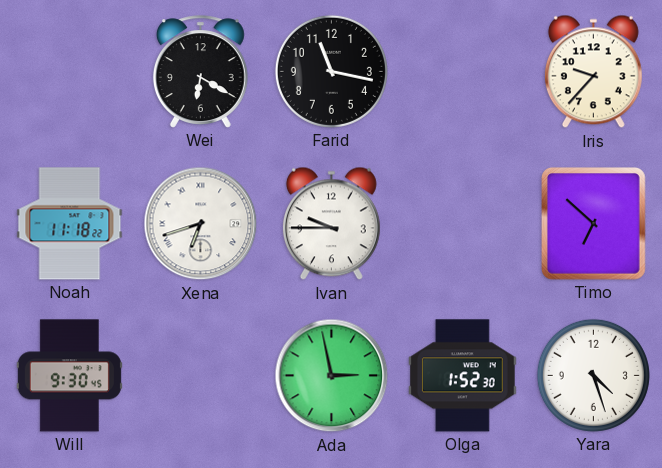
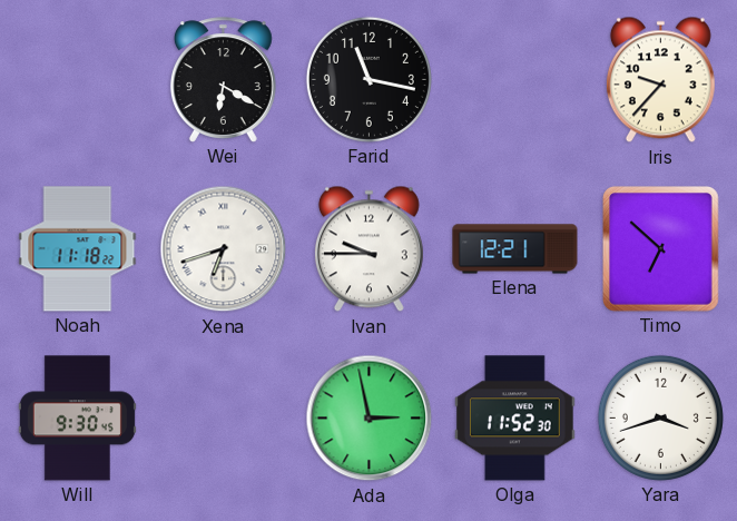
Elena: none -> 12:21
Olga: 1:52 -> 11:52
Yara: 4:27 -> 3:42
